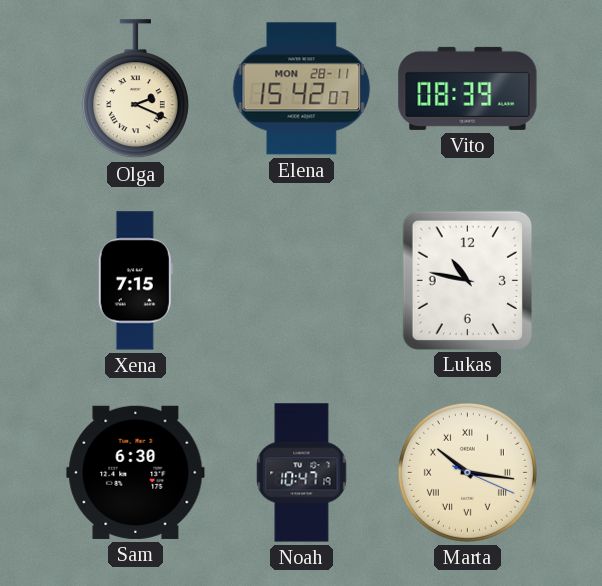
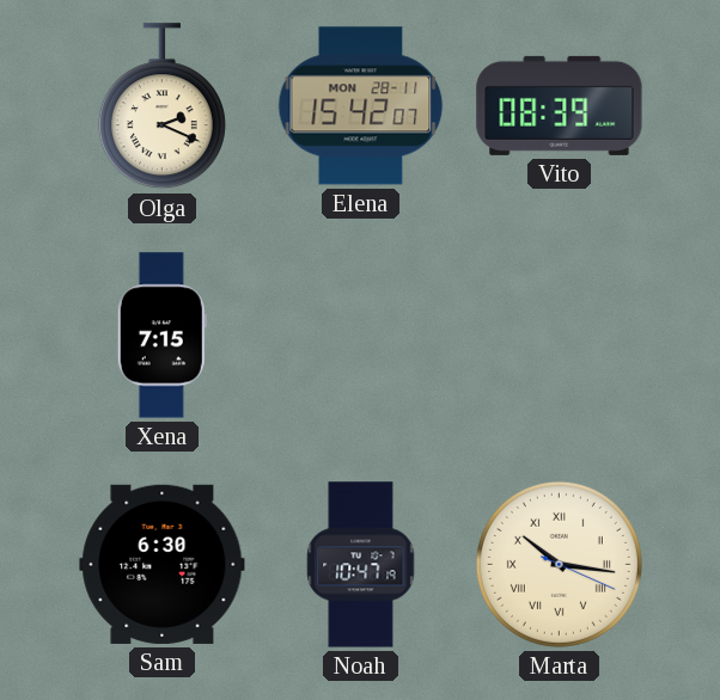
Lukas: 10:47 -> none
